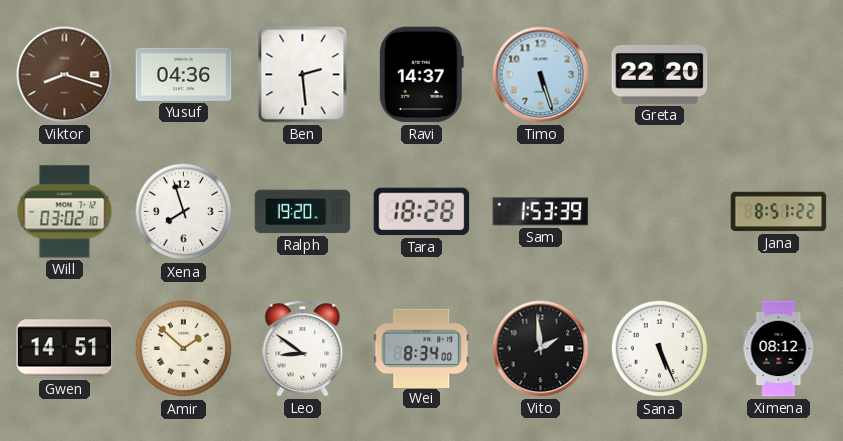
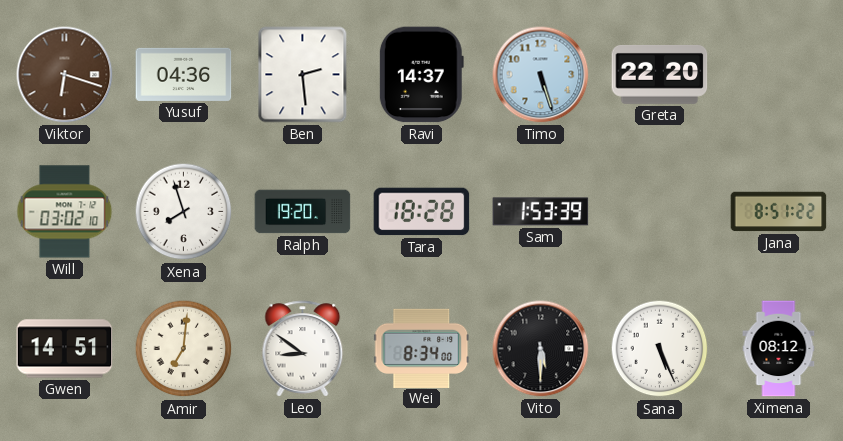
Viktor: 8:18 -> 6:18
Amir: 1:52 -> 7:01
Vito: 1:59 -> 5:30
